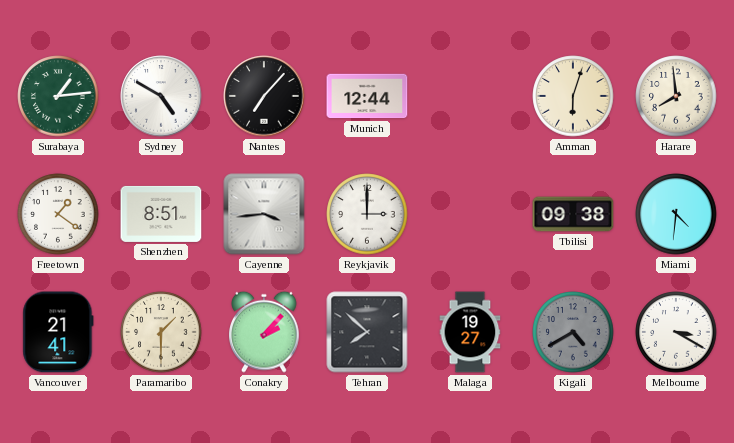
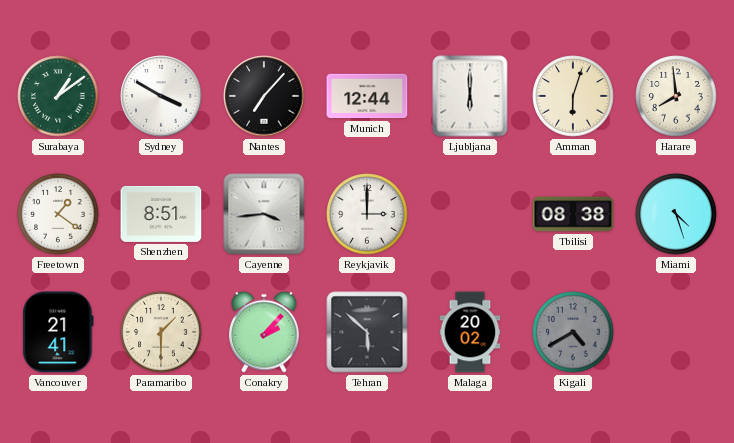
Surabaya: 1:14 -> 1:09
Sydney: 4:50 -> 3:50
Ljubljana: none -> 6:00
Tbilisi: 09:38 -> 08:38
Miami: 4:31 -> 4:27
Tehran: 7:52 -> 5:52
Malaga: 19:27 -> 20:02
Melbourne: 3:20 -> none
